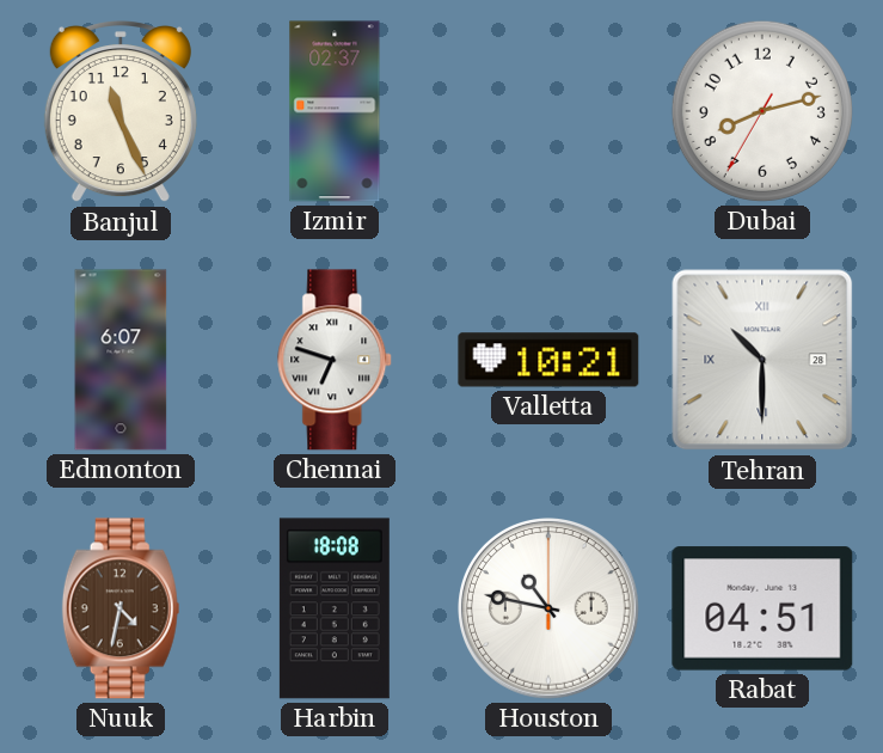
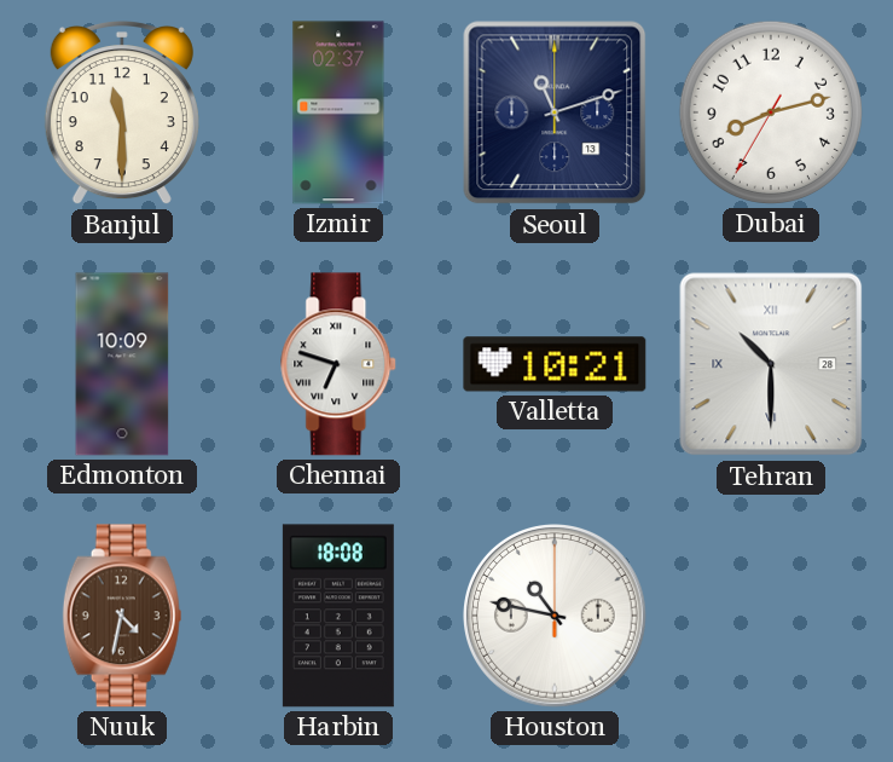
Banjul: 11:26 -> 11:30
Seoul: none -> 11:12
Edmonton: 6:07 -> 10:09
Rabat: 04:51 -> none
